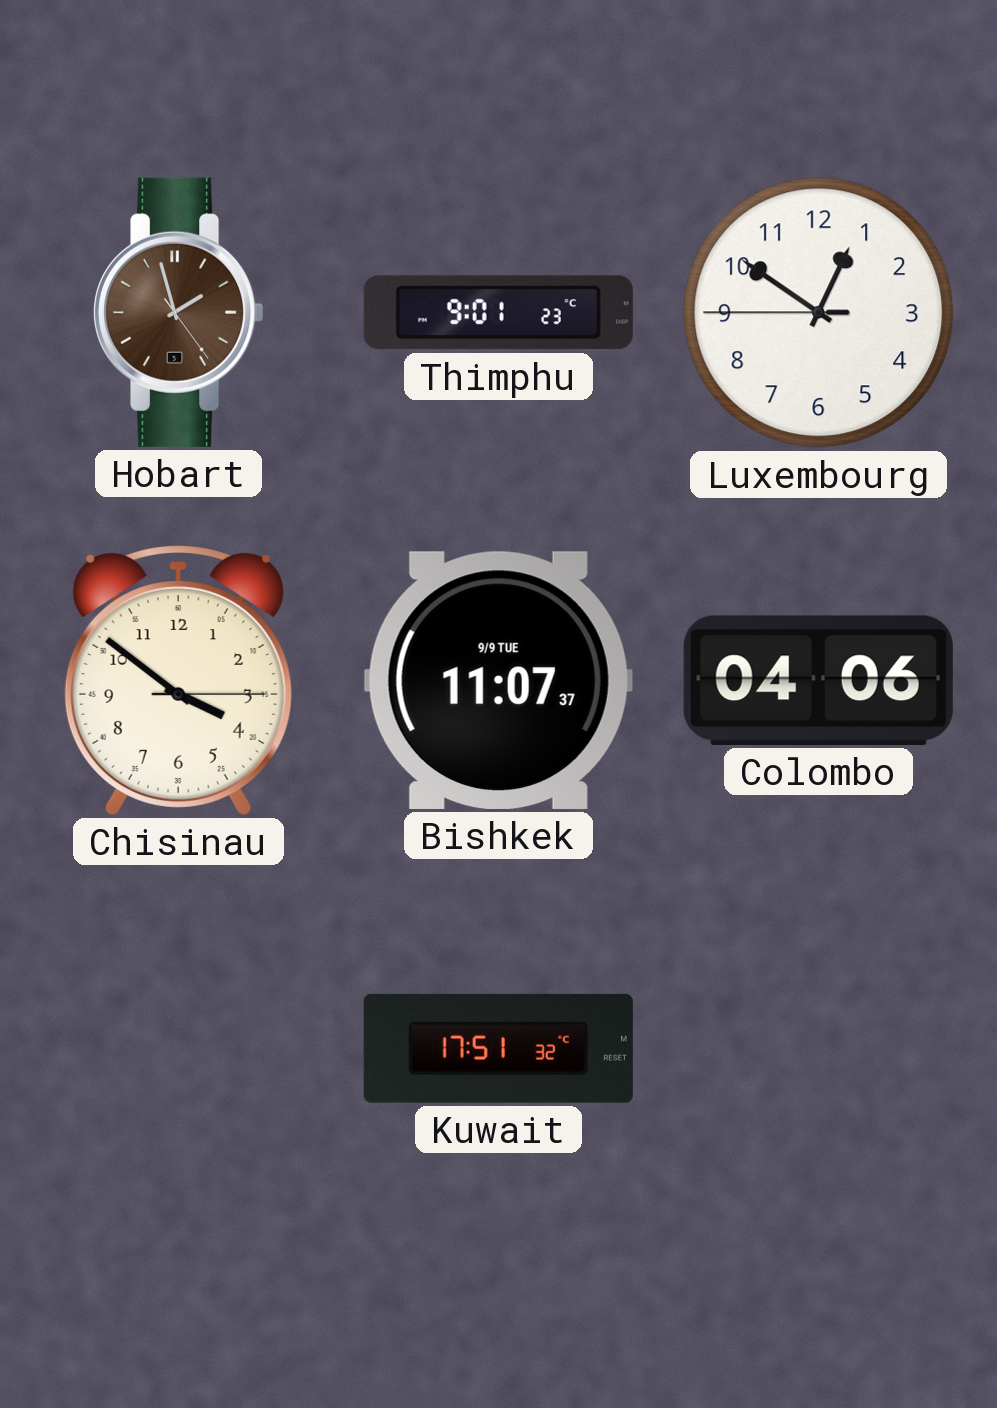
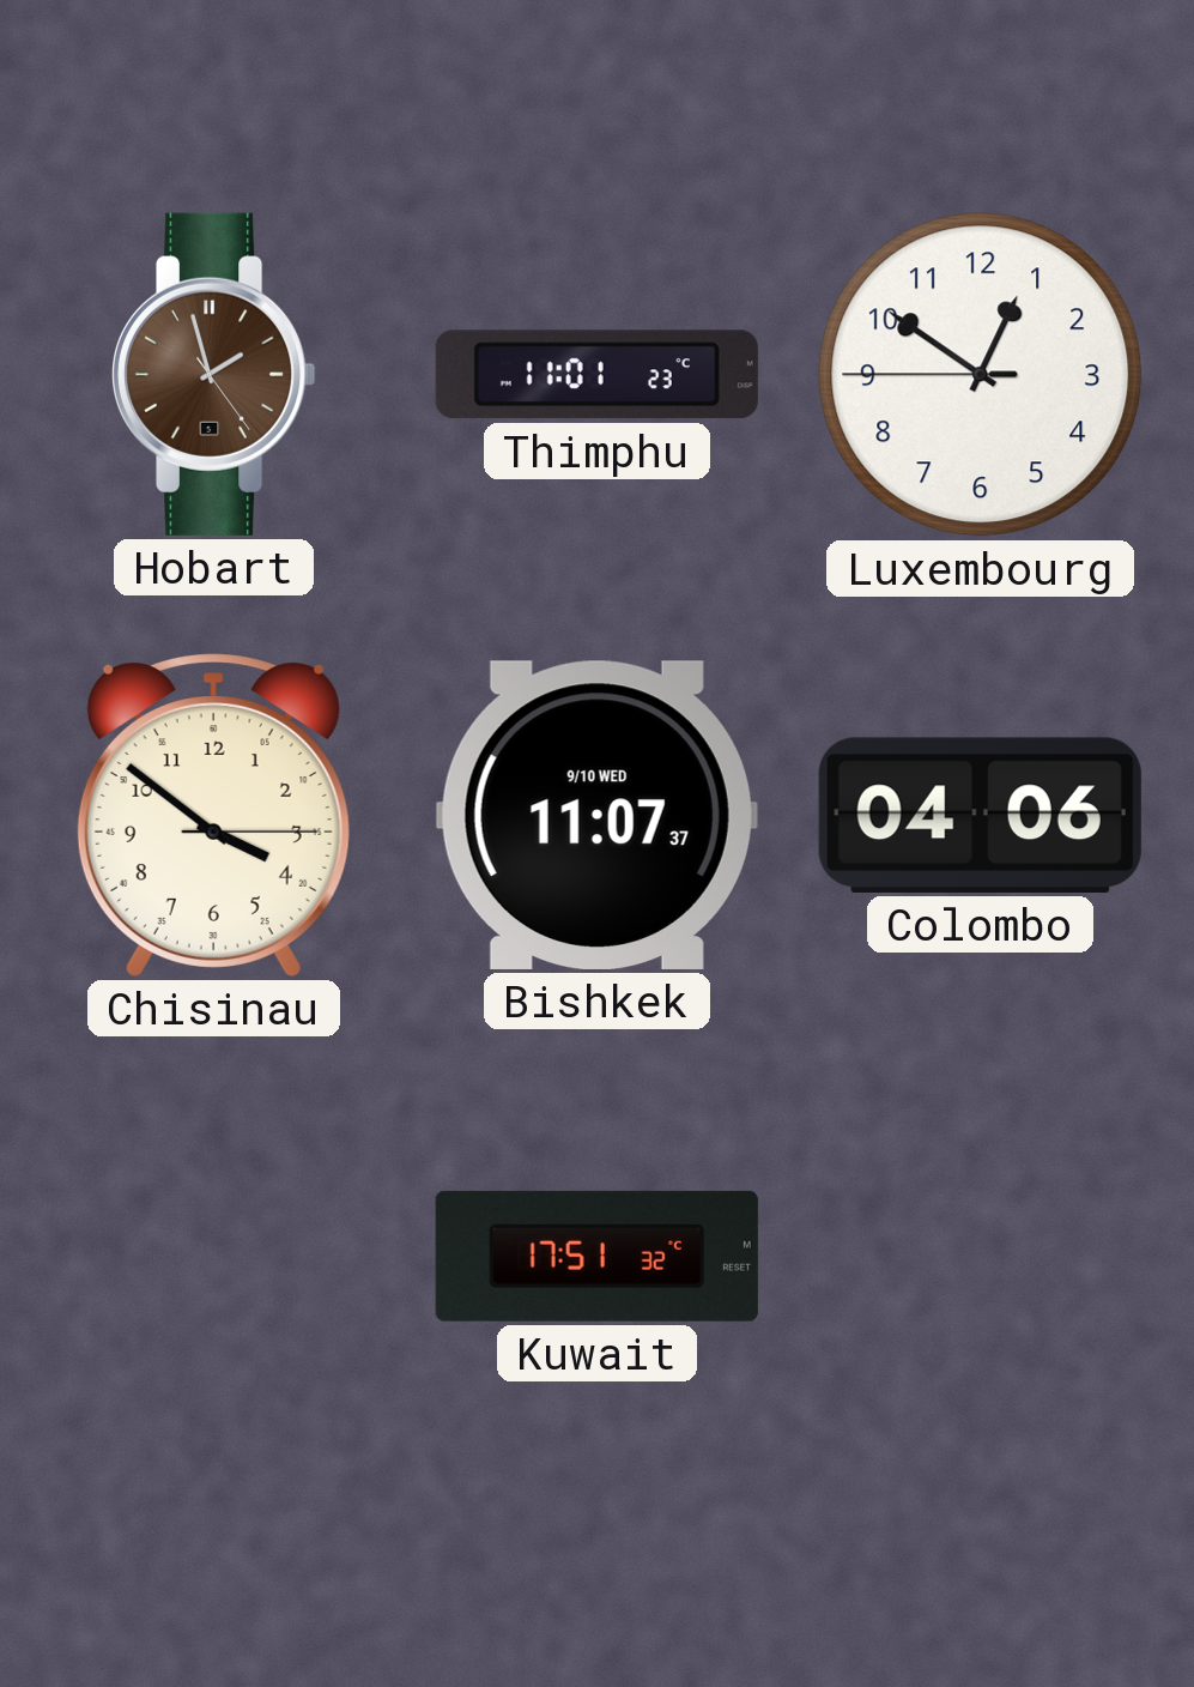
Thimphu: 9:01 -> 11:01
Bishkek date: 9/9 TUE -> 9/10 WED
